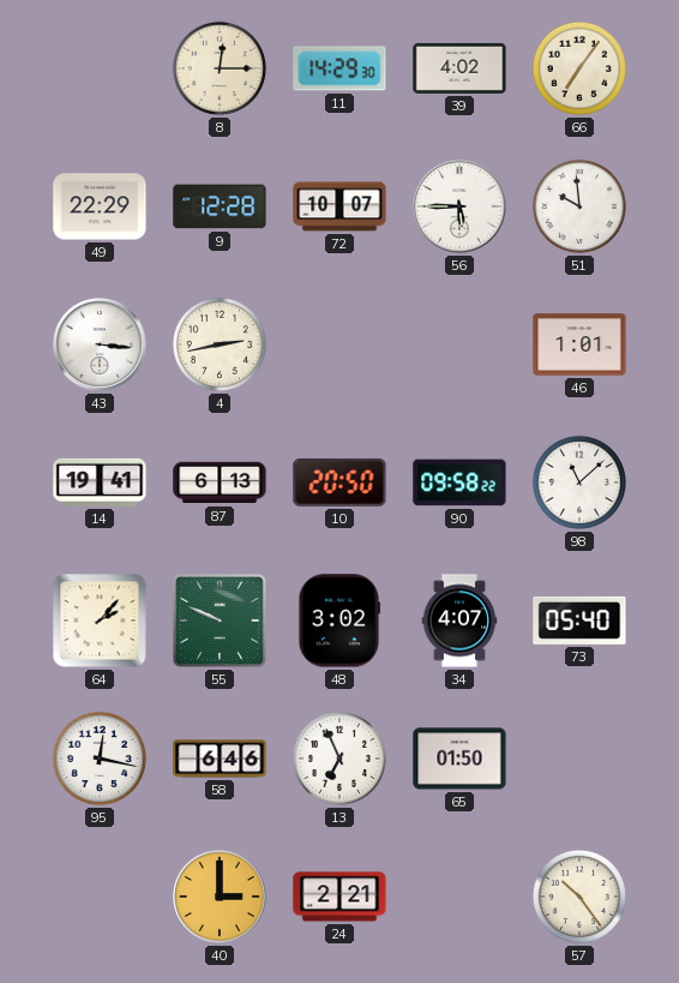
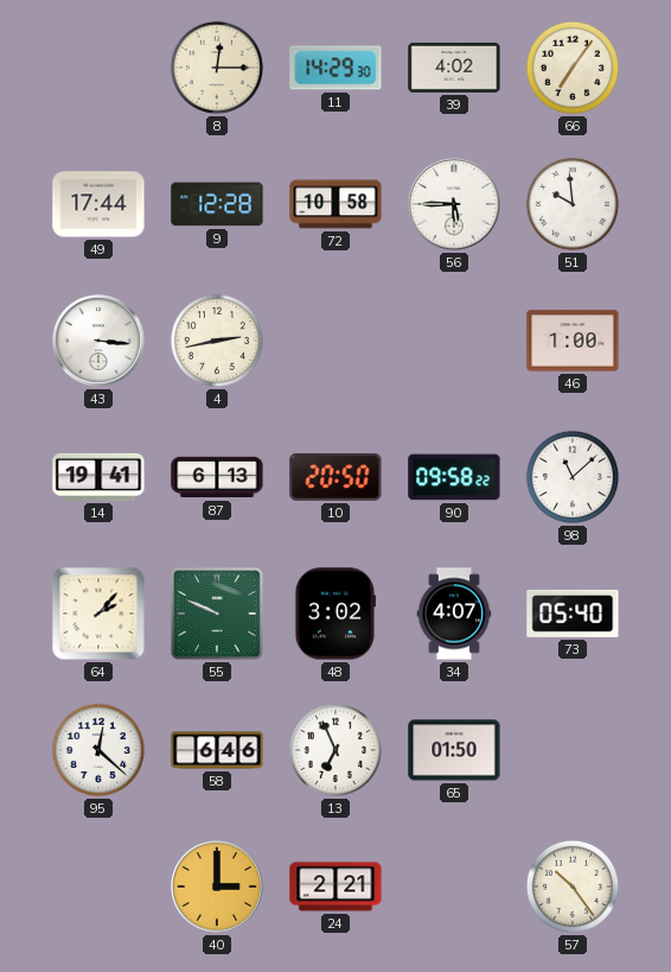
49: 22:29 -> 17:44
72: 10:07 -> 10:58
46: 1:01 -> 1:00
95: 12:17 -> 12:22
